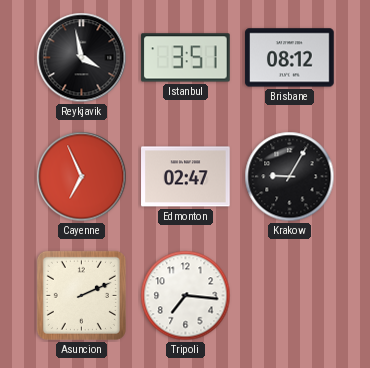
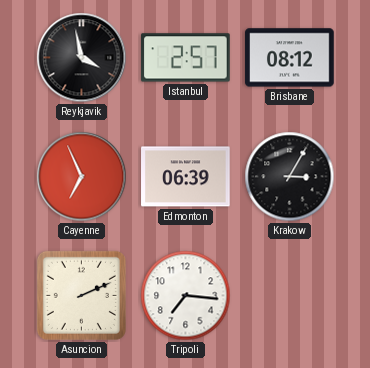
Istanbul: 3:51 -> 2:57
Edmonton: 02:47 -> 06:39
Krakow: 9:05 -> 3:05
